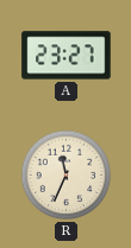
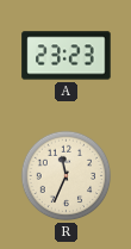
A: 23:27 -> 23:23
